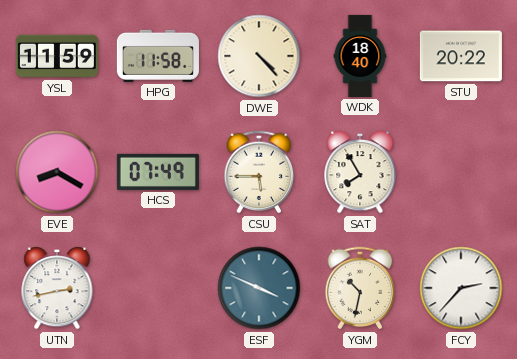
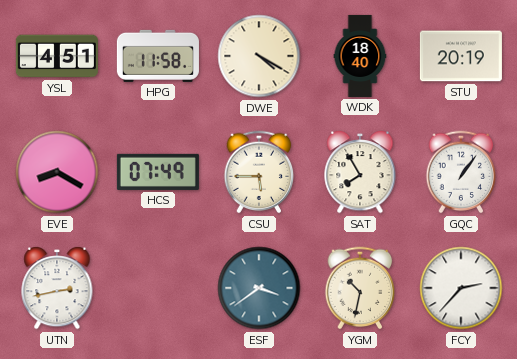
YSL: 11:59 -> 4:51
DWE: 4:23 -> 4:20
STU: 20:22 -> 20:19
GQC: none -> 1:06
ESF: 3:49 -> 3:39
